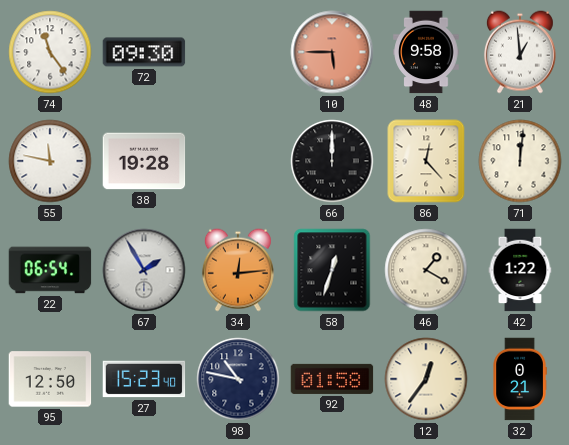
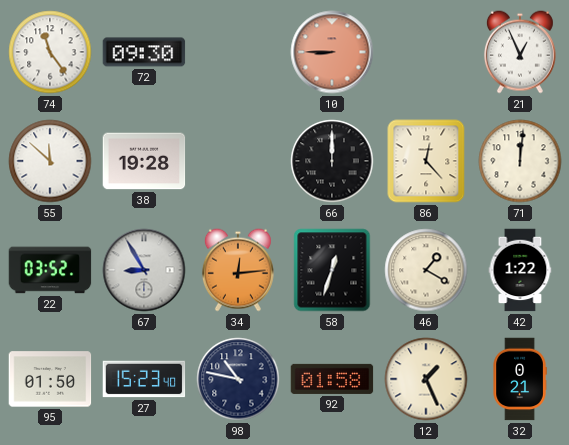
10: 5:45 -> 8:45
48: 9:58 -> none
21: 12:59 -> 12:56
55: 11:47 -> 11:52
22: 06:54 -> 03:52
67: 1:55 -> 8:55
95: 12:50 -> 01:50
12: 12:36 -> 1:26
